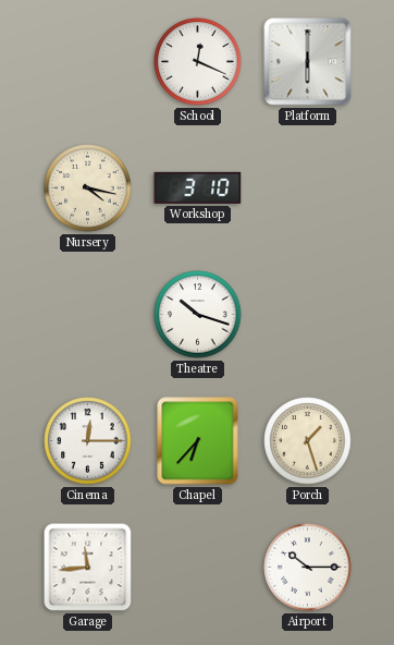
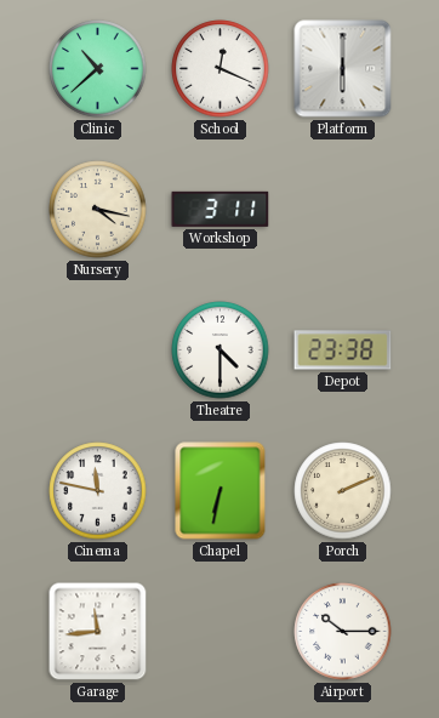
Clinic: none -> 10:38
Workshop: 3:10 -> 3:11
Theatre: 10:18 -> 4:30
Depot: none -> 23:38
Cinema: 12:15 -> 11:47
Chapel: 6:37 -> 6:32
Porch: 1:27 -> 2:11
